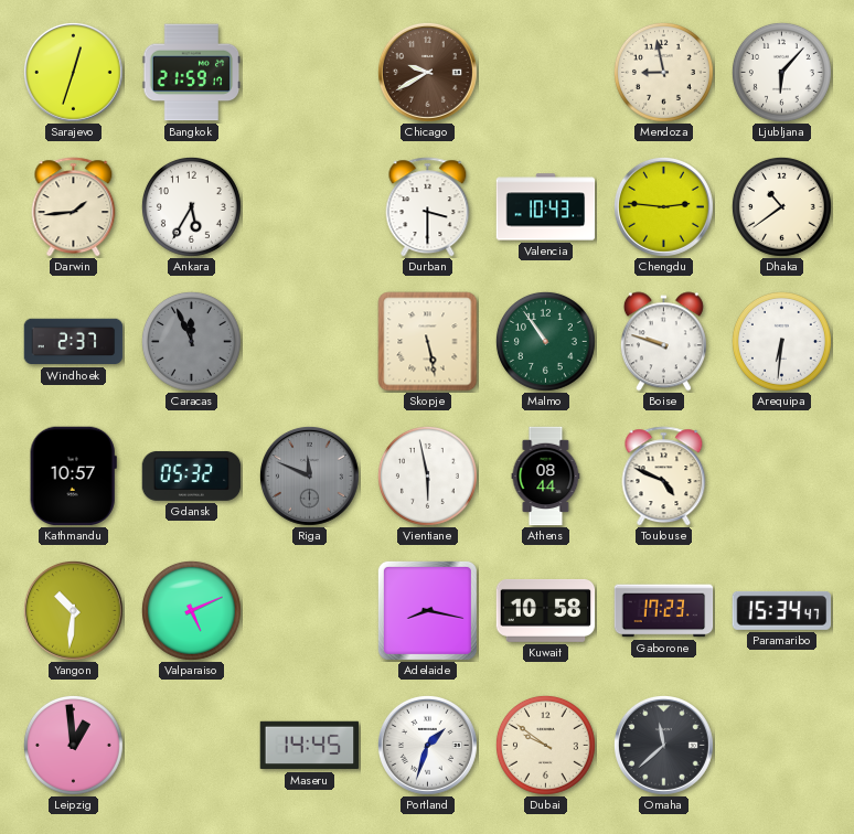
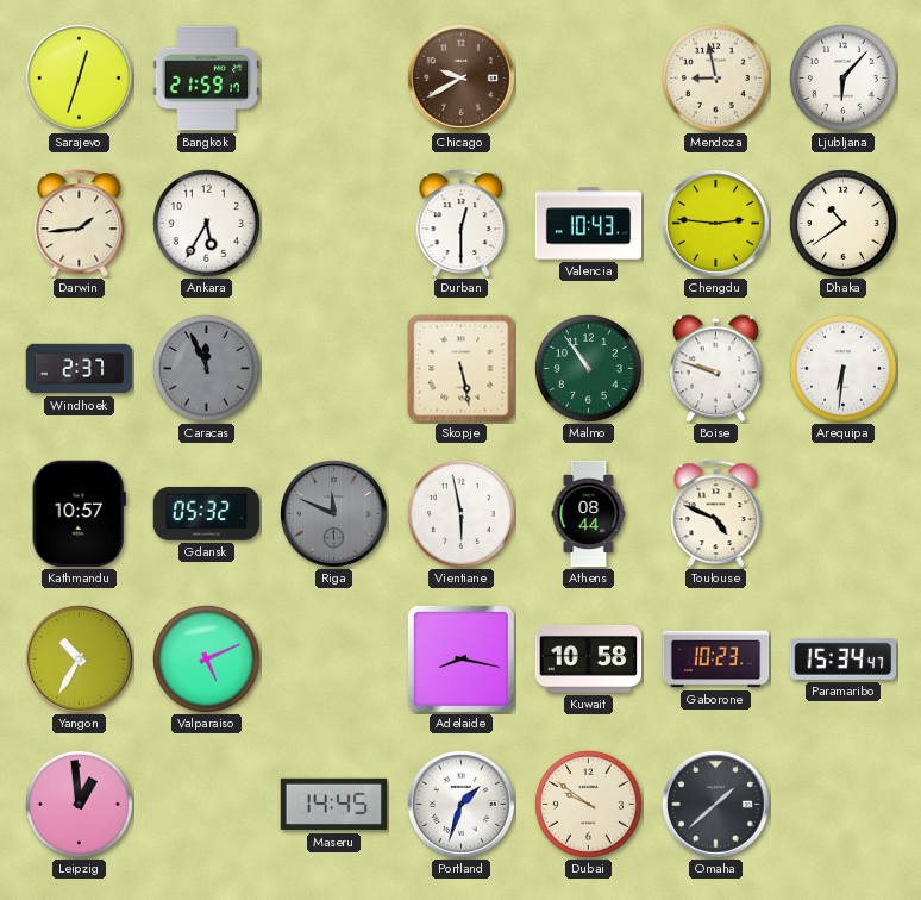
Durban: 3:30 -> 12:30
Yangon: 10:31 -> 10:35
Gaborone: 17:23 -> 10:23
Omaha: 11:38 -> 1:38
